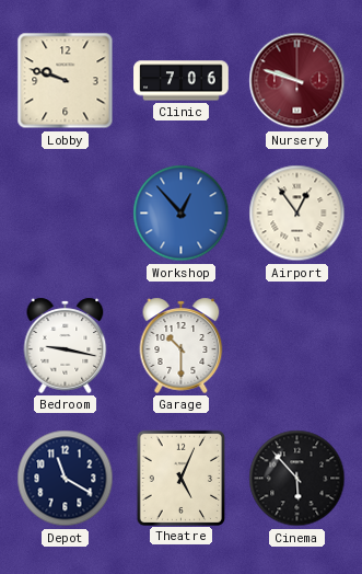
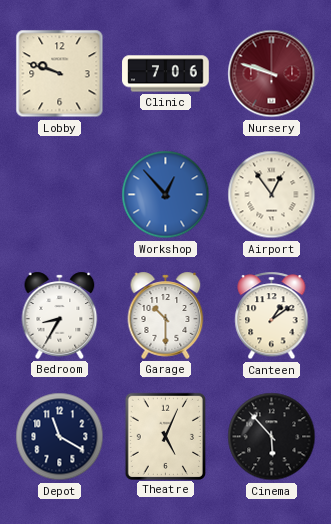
Bedroom: 9:17 -> 8:35
Canteen: none -> 1:09
